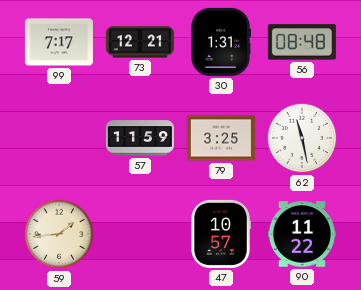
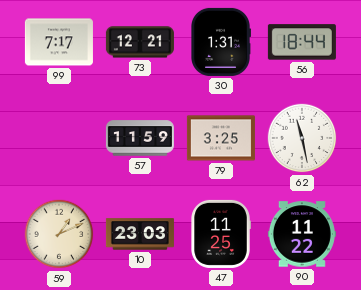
56: 08:48 -> 18:44
59: 1:44 -> 1:11
10: none -> 23:03
47: 10:57 -> 11:25
